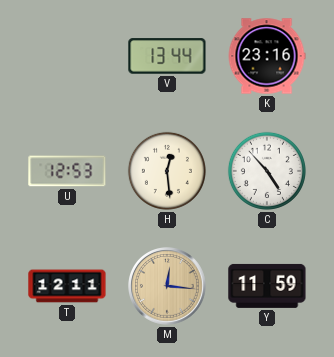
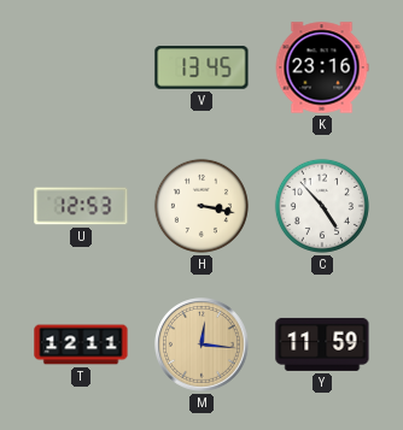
V: 13:44 -> 13:45
H: 12:29 -> 3:17
